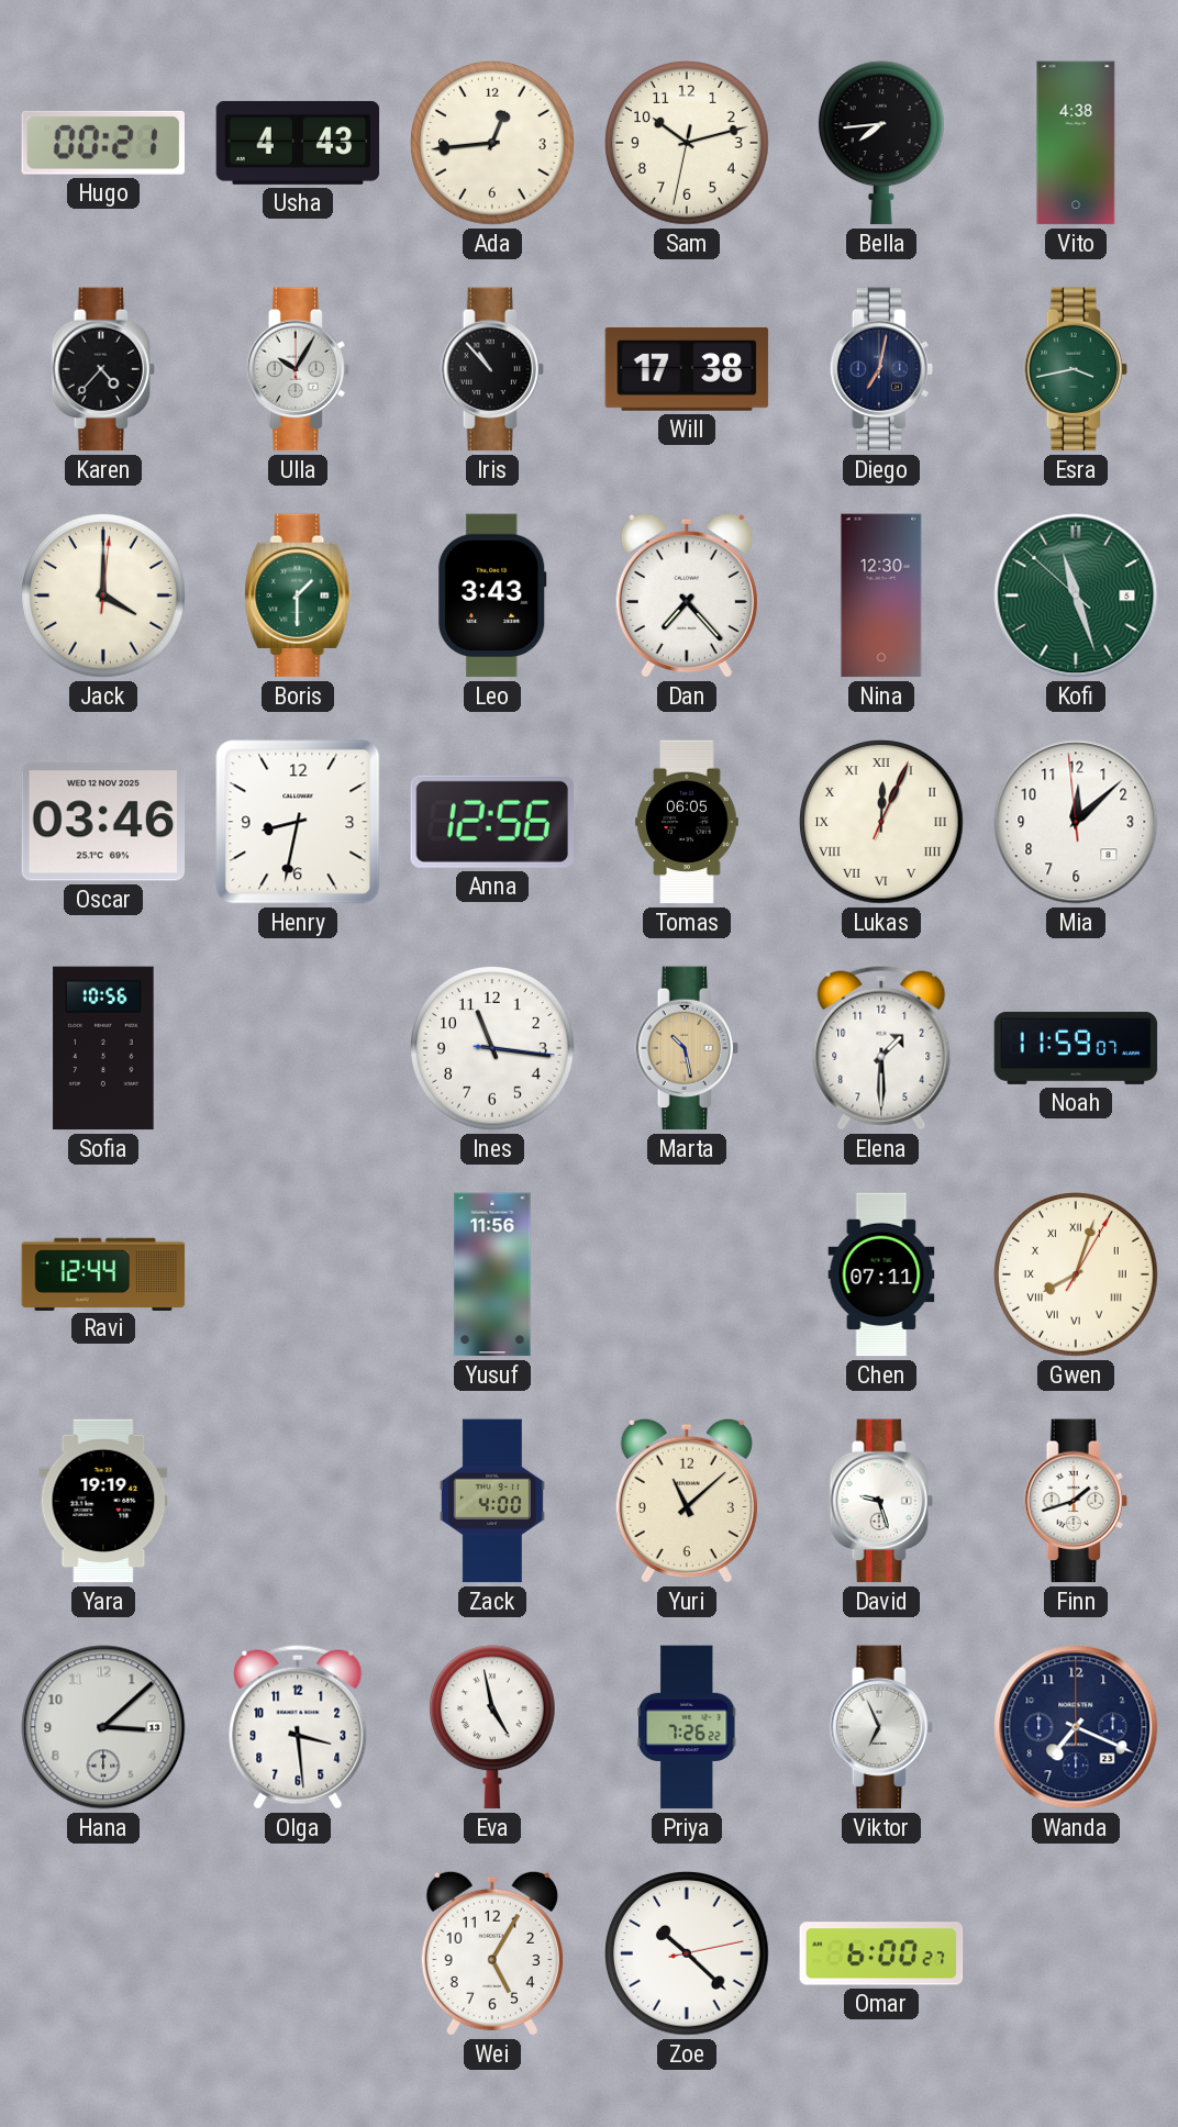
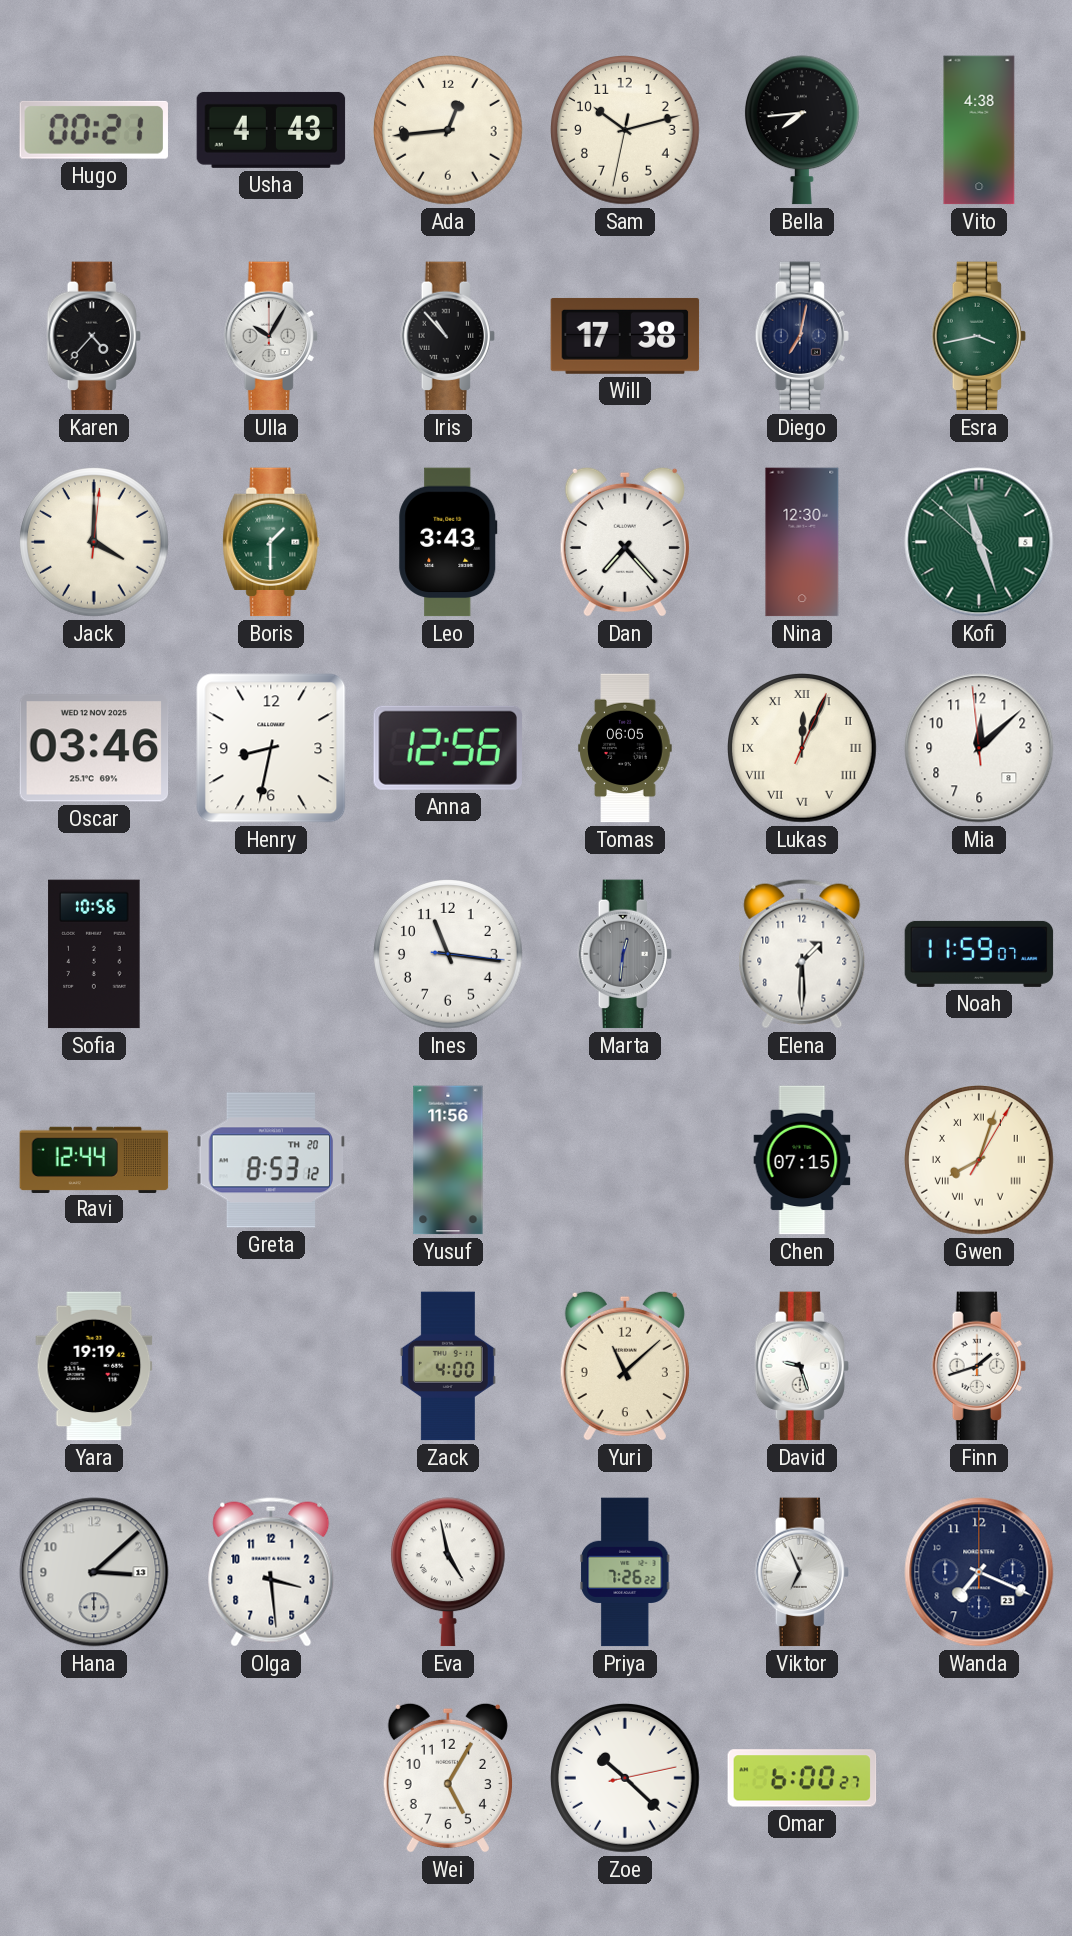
Marta: 10:28 -> 12:31
Marta dial: champagne -> grey
Greta: none -> 8:53
Chen: 07:11 -> 07:15
